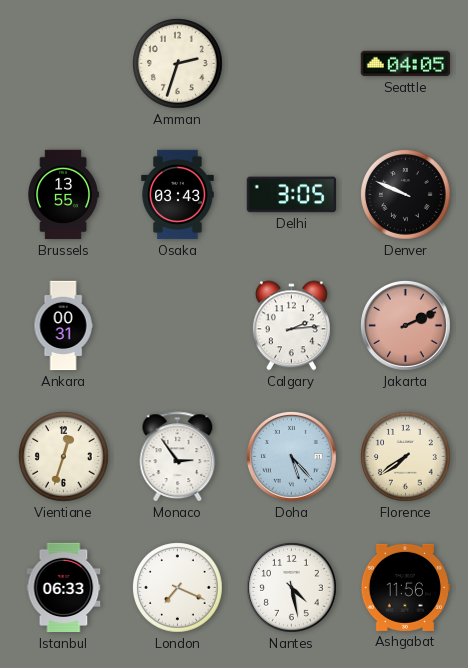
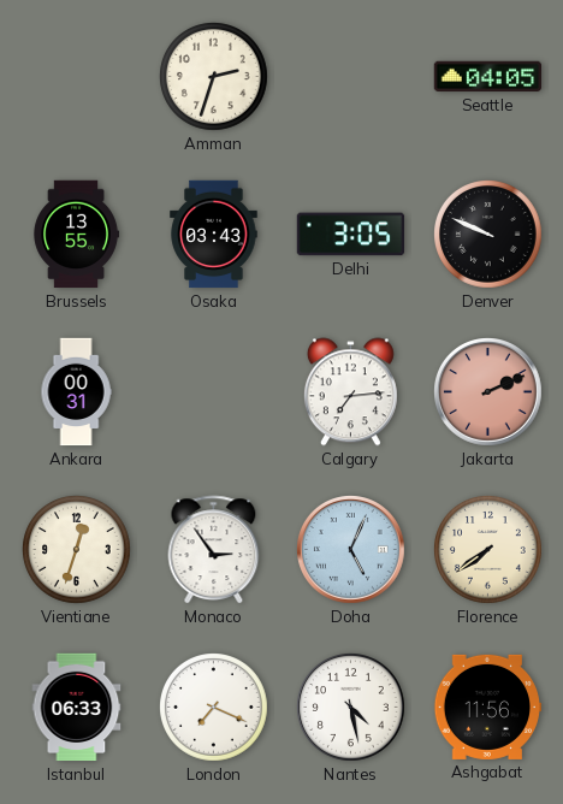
Calgary: 2:14 -> 7:14
Doha: 5:23 -> 5:04
